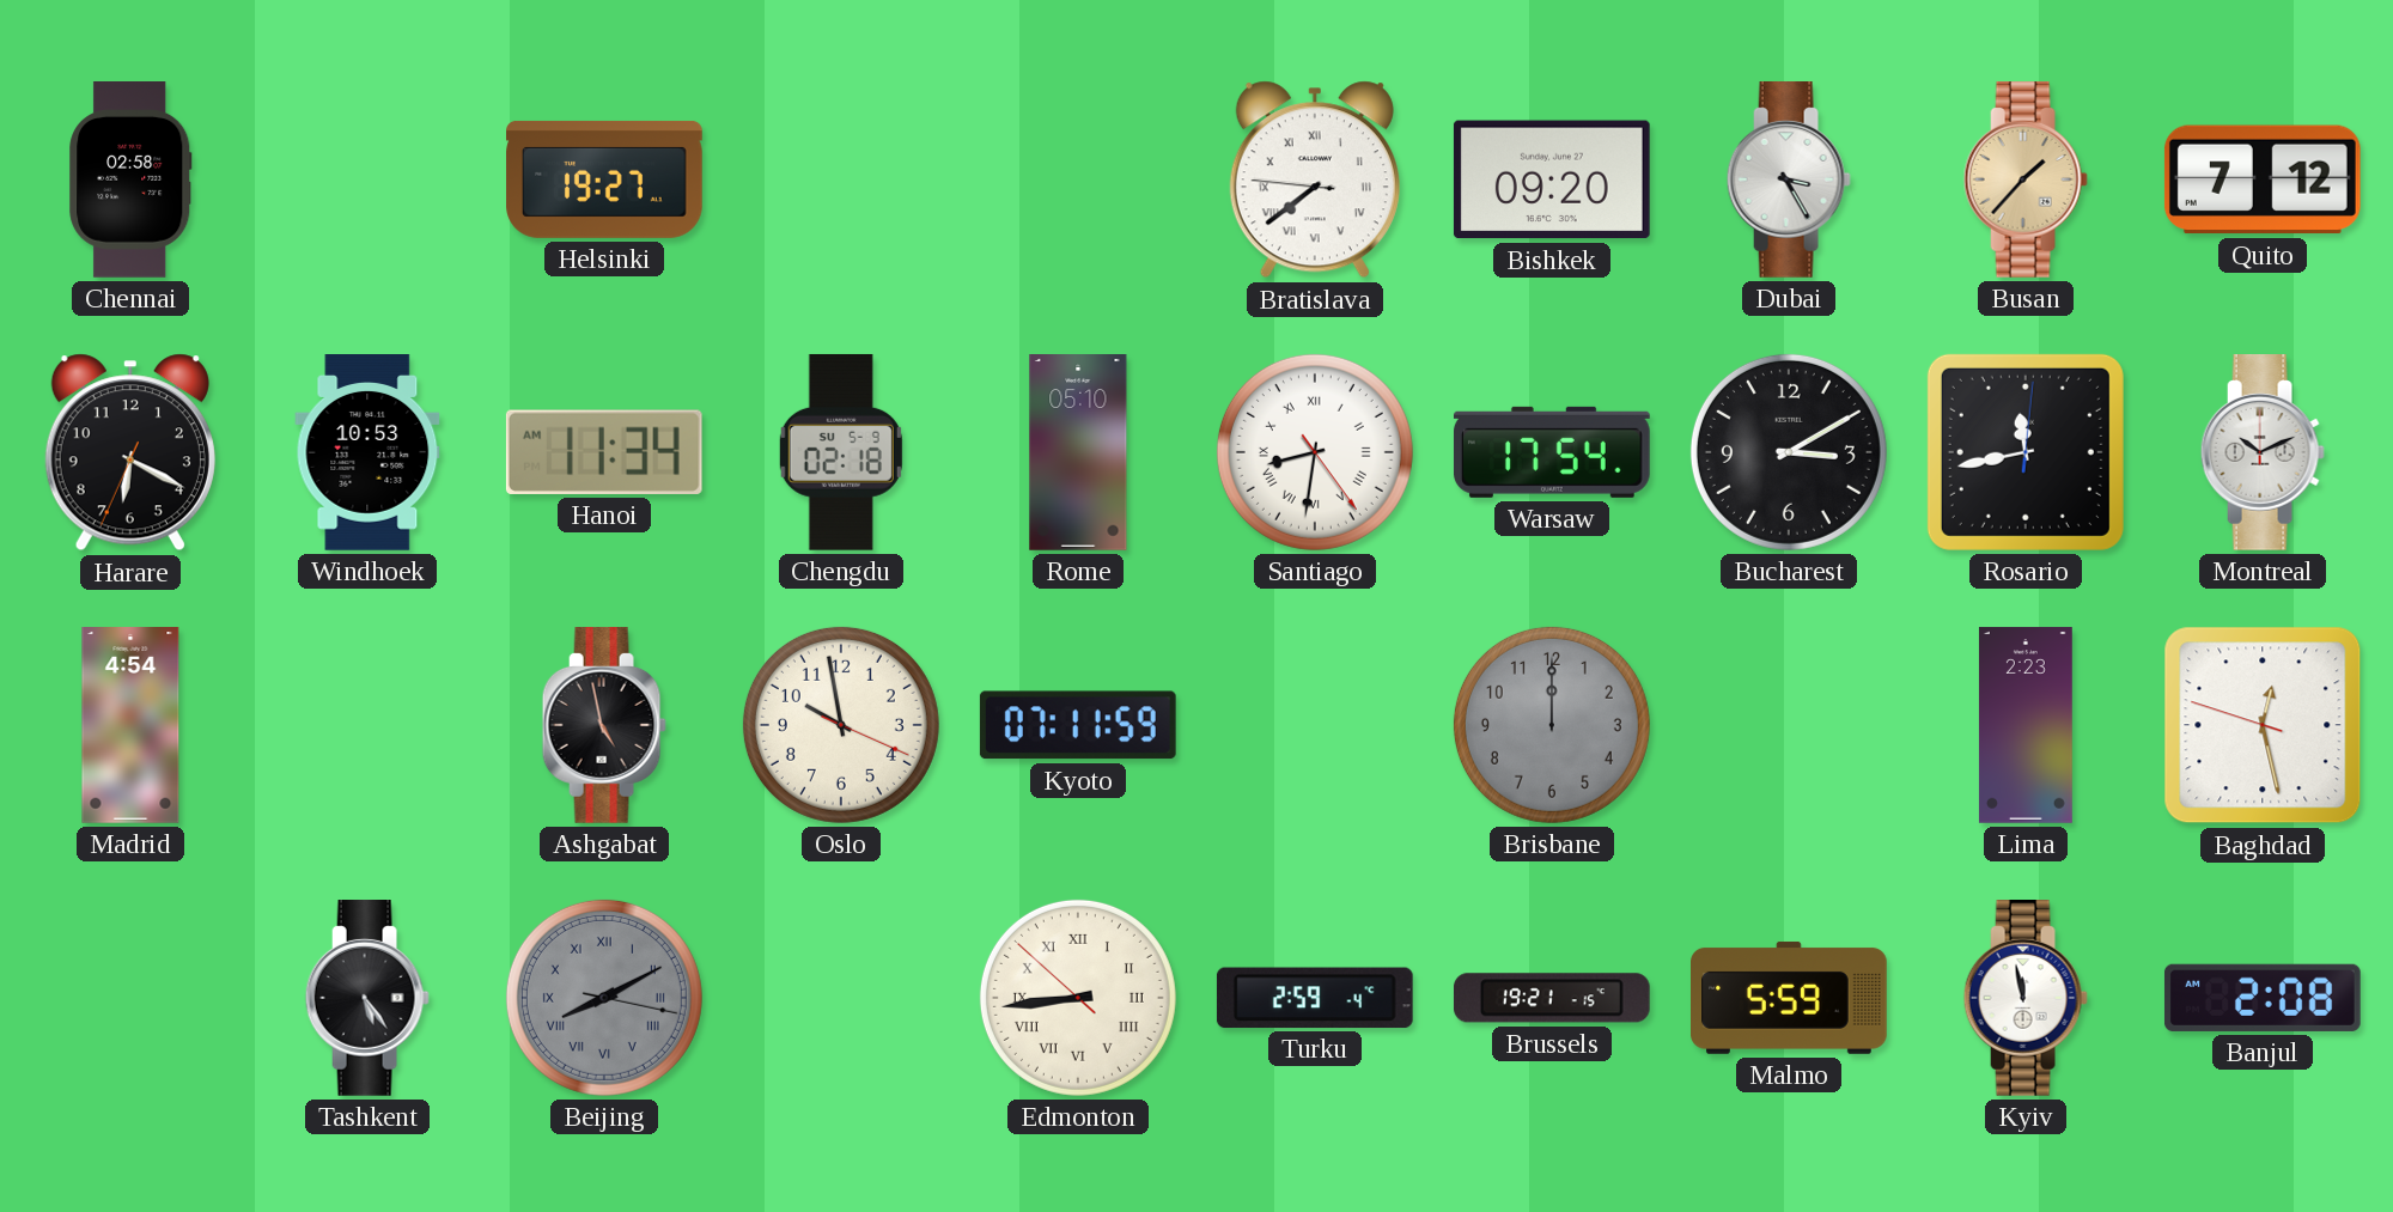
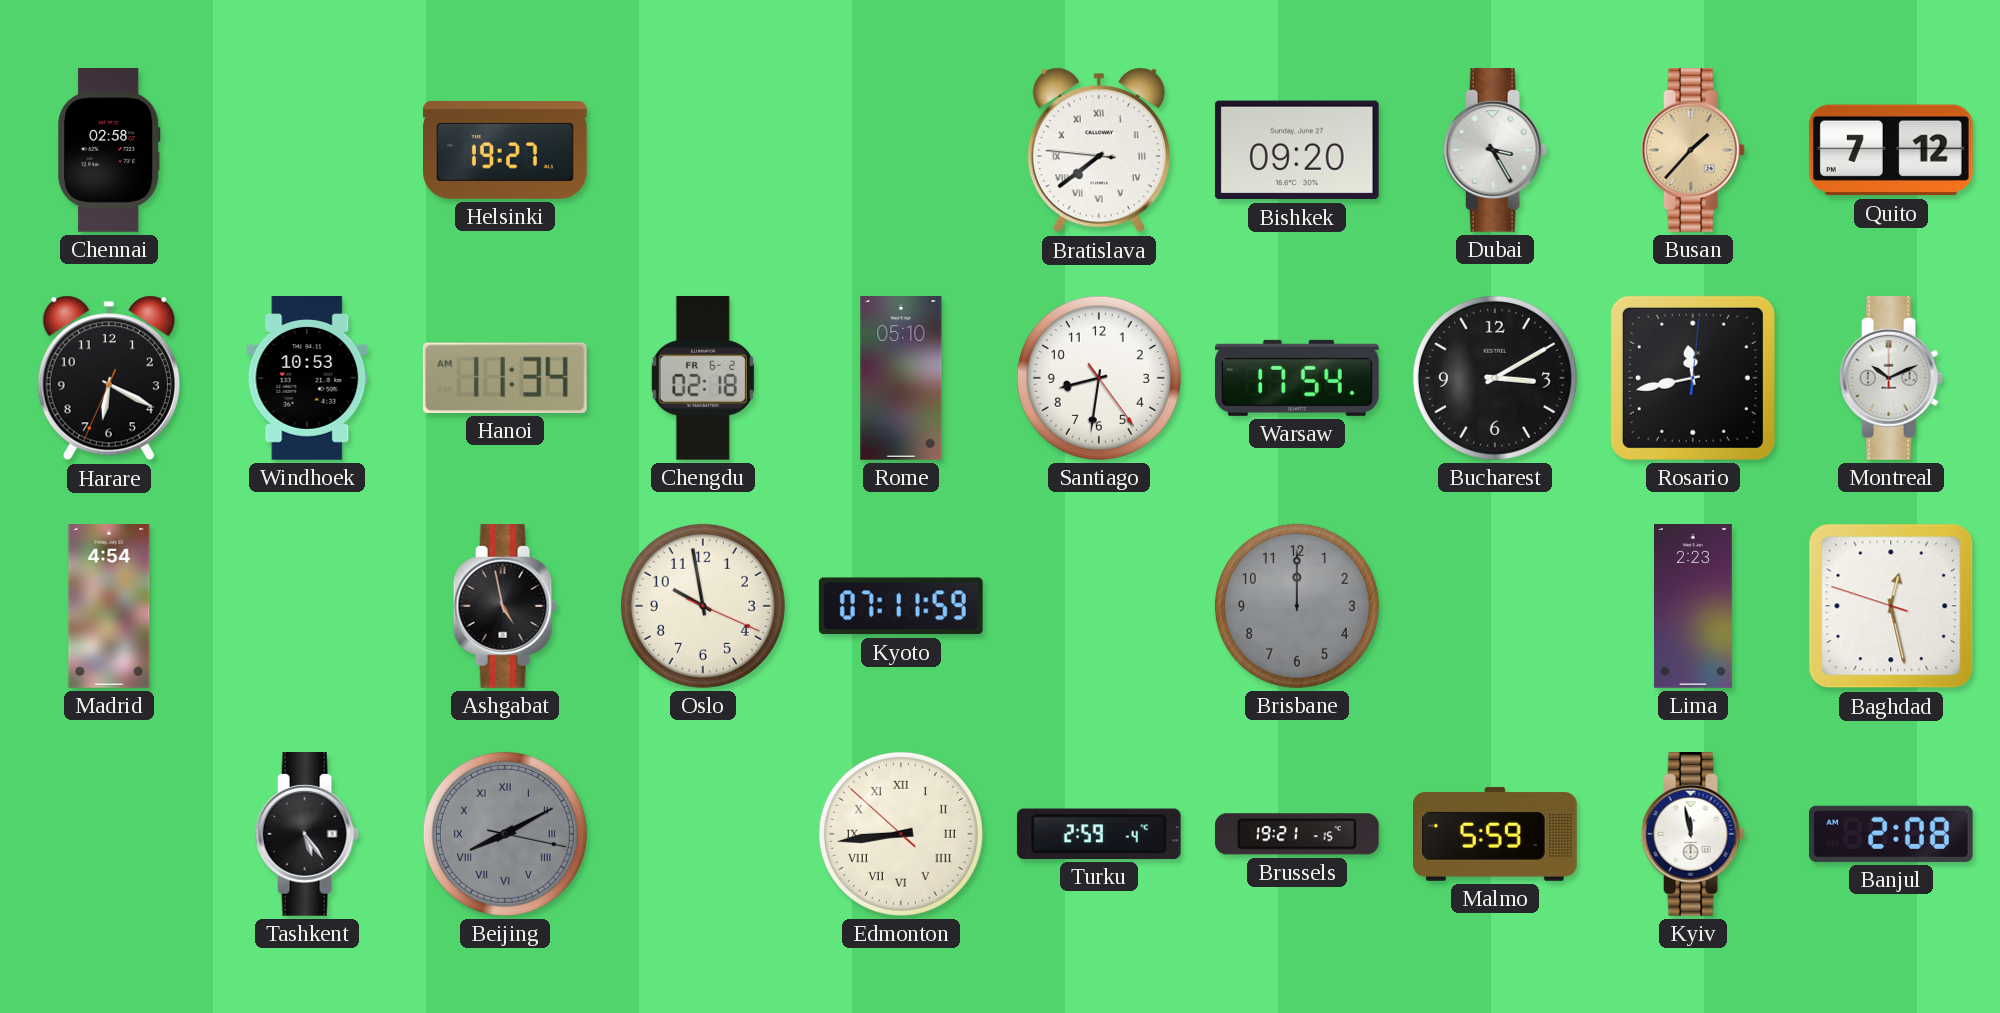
Chengdu date: SU 5-9 -> FR 6-2
Santiago numerals: Roman -> Arabic
